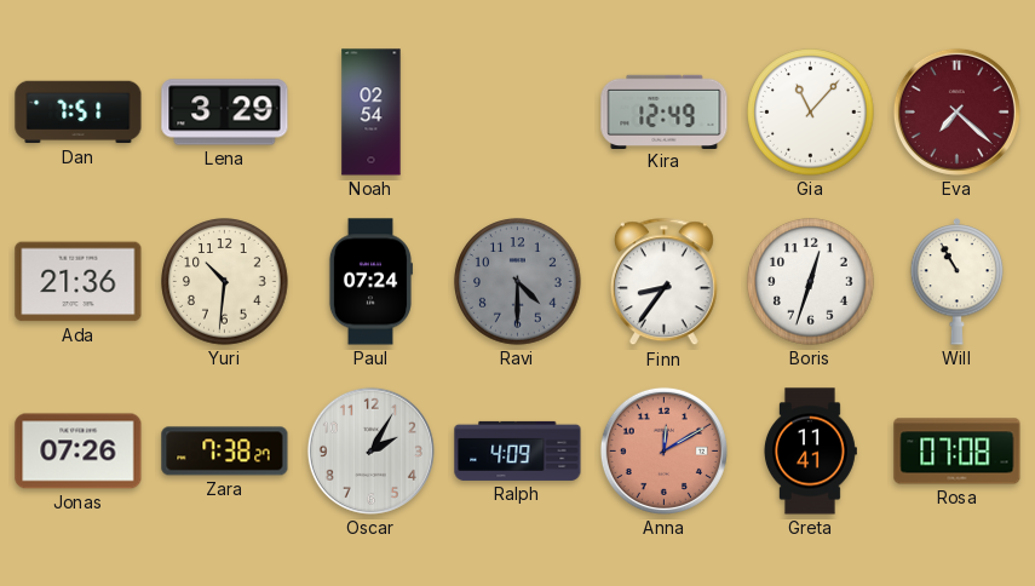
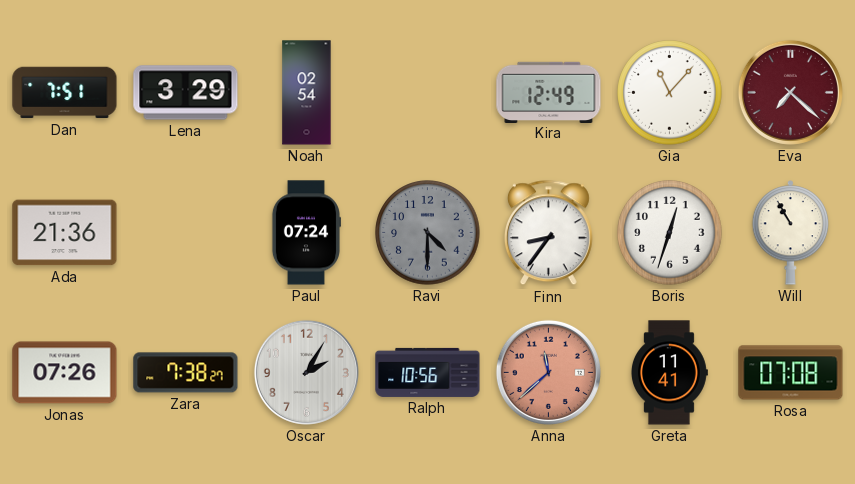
Yuri: 10:31 -> none
Ralph: 4:09 -> 10:56
Anna: 12:10 -> 11:38
